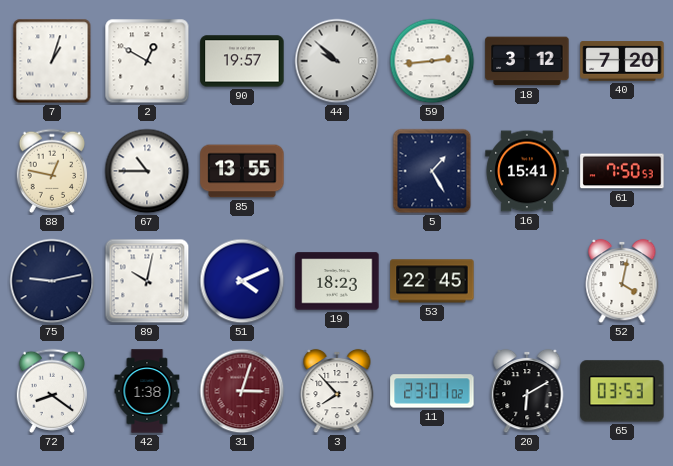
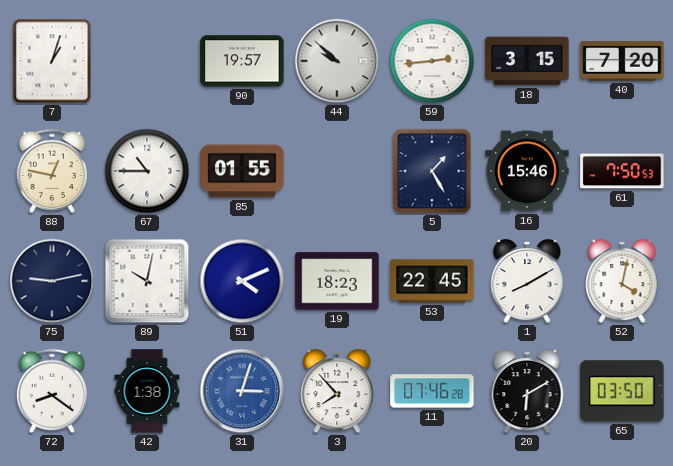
2: 12:50 -> none
18: 3:12 -> 3:15
85: 13:55 -> 01:55
16: 15:41 -> 15:46
1: none -> 8:10
31 dial: burgundy -> blue
11: 23:01 -> 07:46
65: 03:53 -> 03:50
